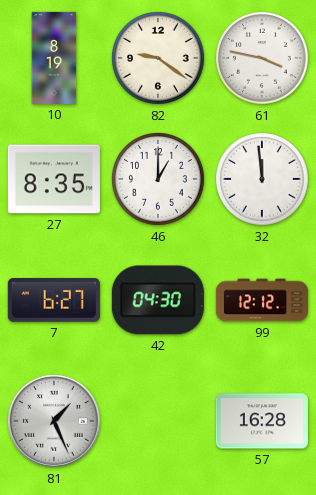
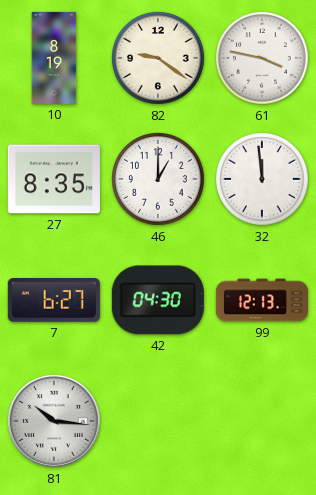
99: 12:12 -> 12:13
81: 1:26 -> 10:16
57: 16:28 -> none
